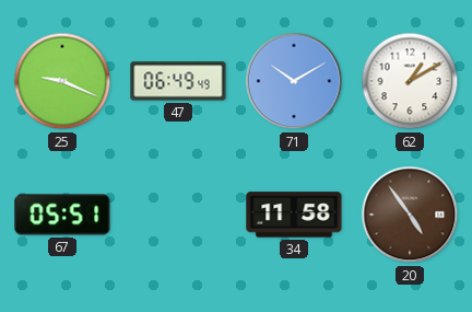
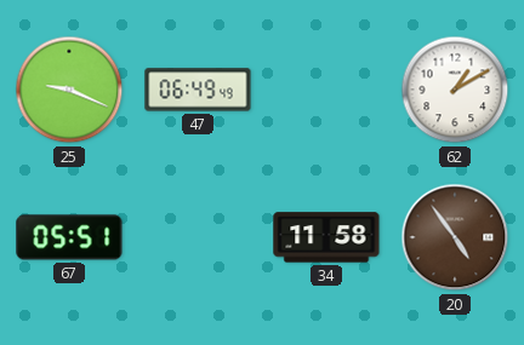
71: 10:10 -> none
